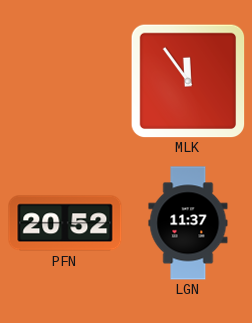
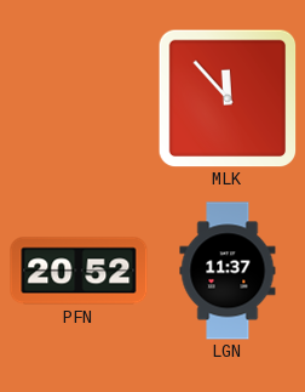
MLK: 11:54 -> 11:53
